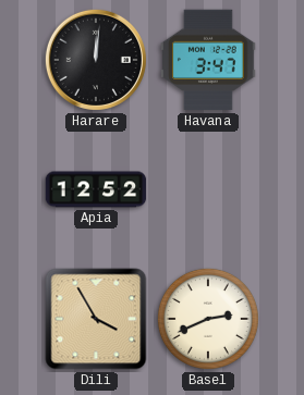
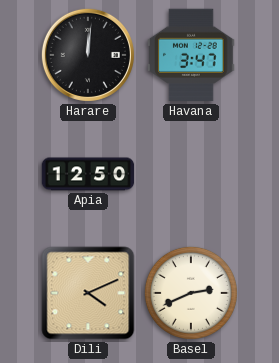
Apia: 12:52 -> 12:50
Dili: 3:55 -> 4:11
